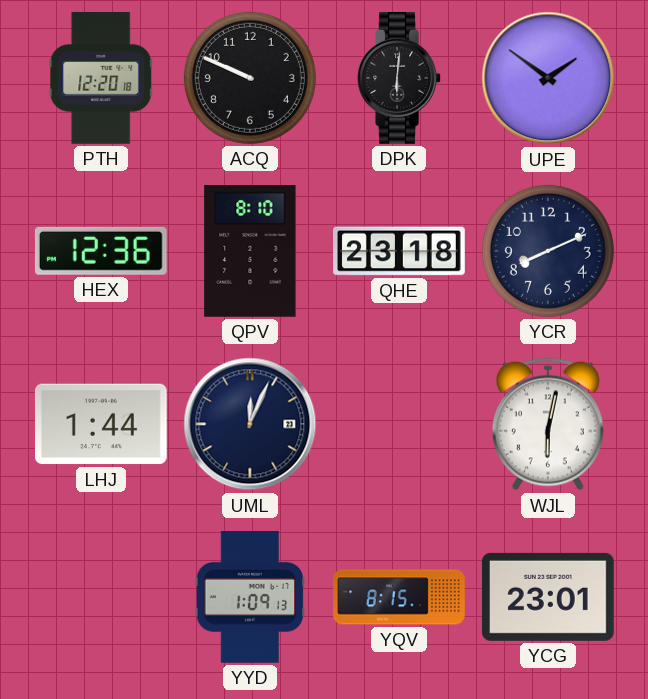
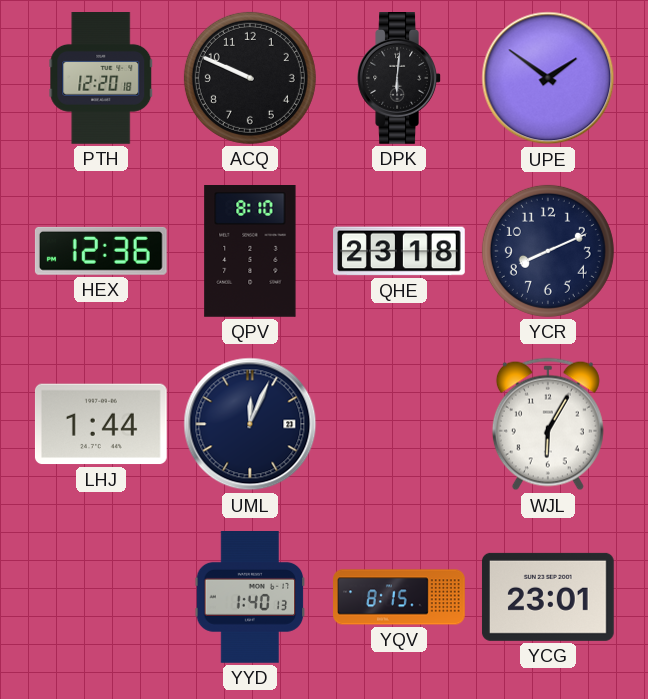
WJL: 6:02 -> 6:05
YYD: 1:09 -> 1:40
